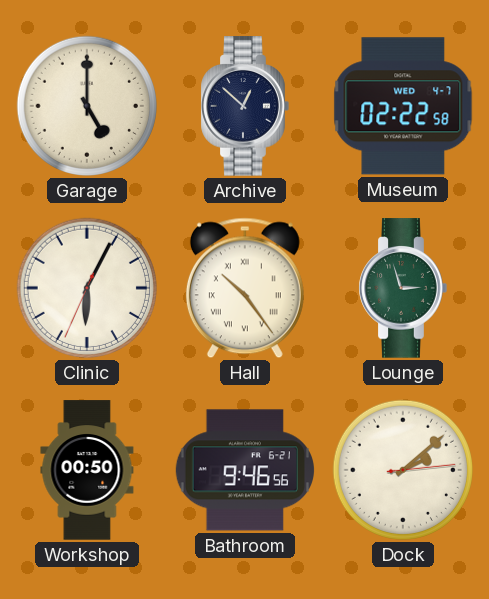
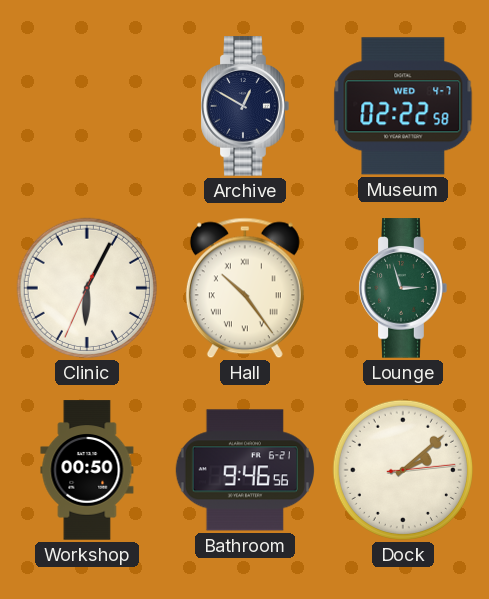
Garage: 5:00 -> none
Archive: 12:52 -> 12:50
